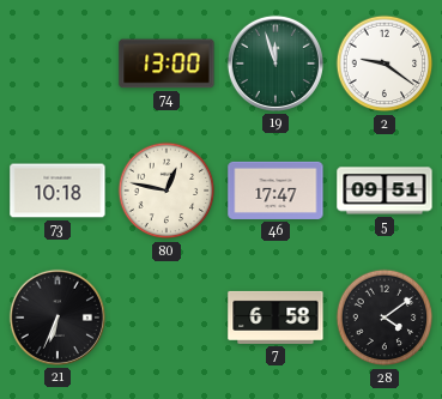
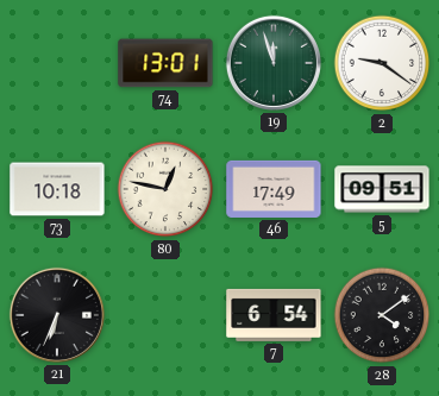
74: 13:00 -> 13:01
46: 17:47 -> 17:49
7: 6:58 -> 6:54
